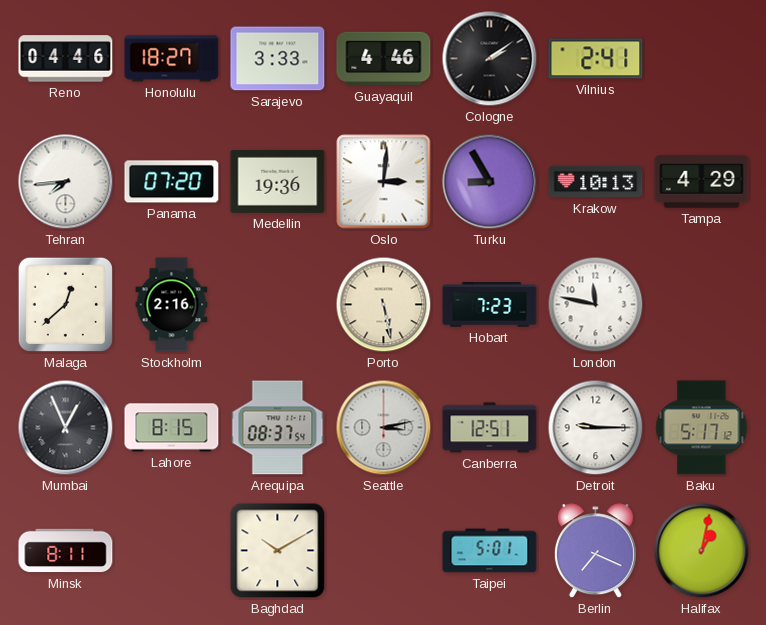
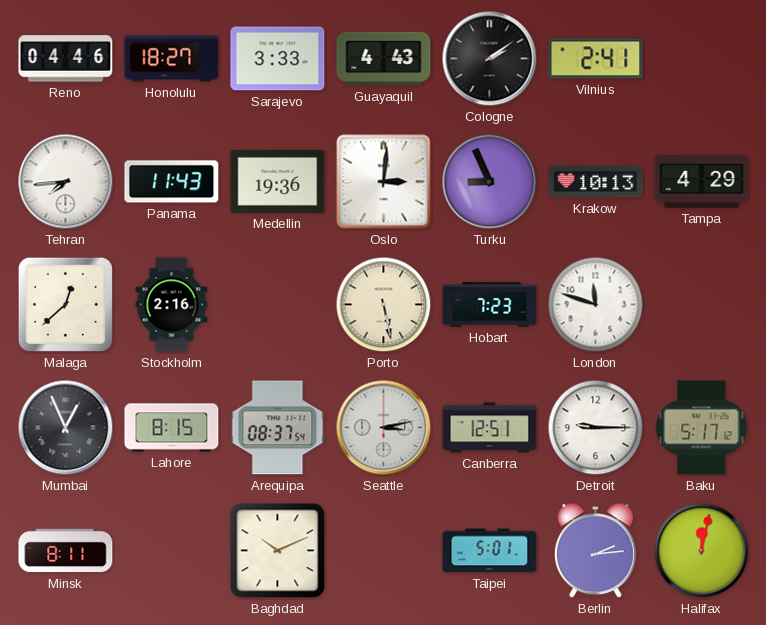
Guayaquil: 4:46 -> 4:43
Panama: 07:20 -> 11:43
Turku: 8:55 -> 8:56
London: 11:47 -> 11:48
Baghdad: 10:10 -> 10:11
Berlin: 7:19 -> 2:14
Halifax: 1:02 -> 12:02
